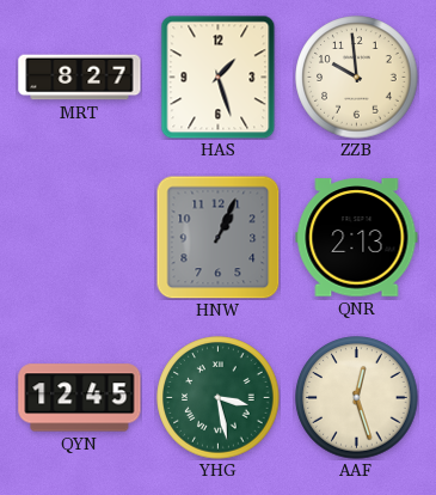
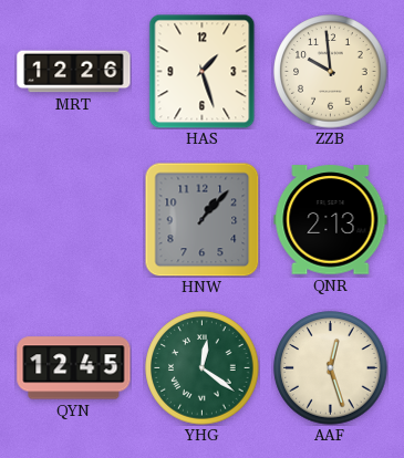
MRT: 8:27 -> 12:26
HNW: 1:04 -> 1:07
YHG: 3:28 -> 12:21
